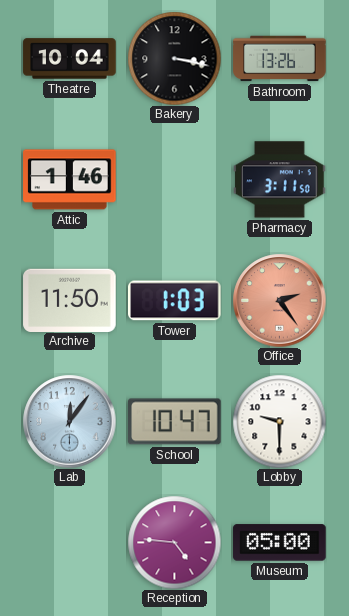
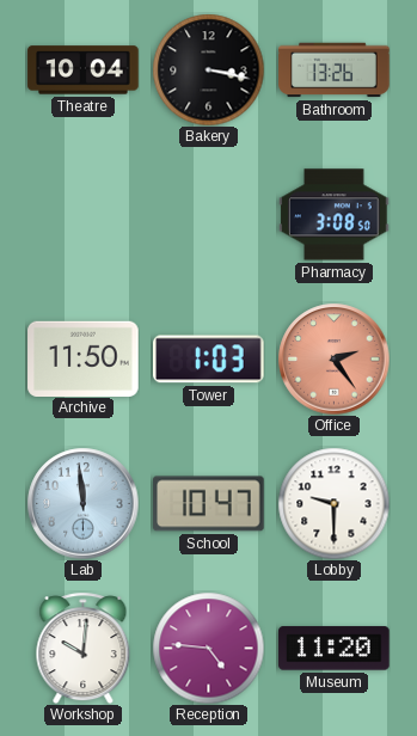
Attic: 1:46 -> none
Pharmacy: 3:11 -> 3:08
Lab: 12:06 -> 11:59
Workshop: none -> 10:01
Museum: 05:00 -> 11:20
